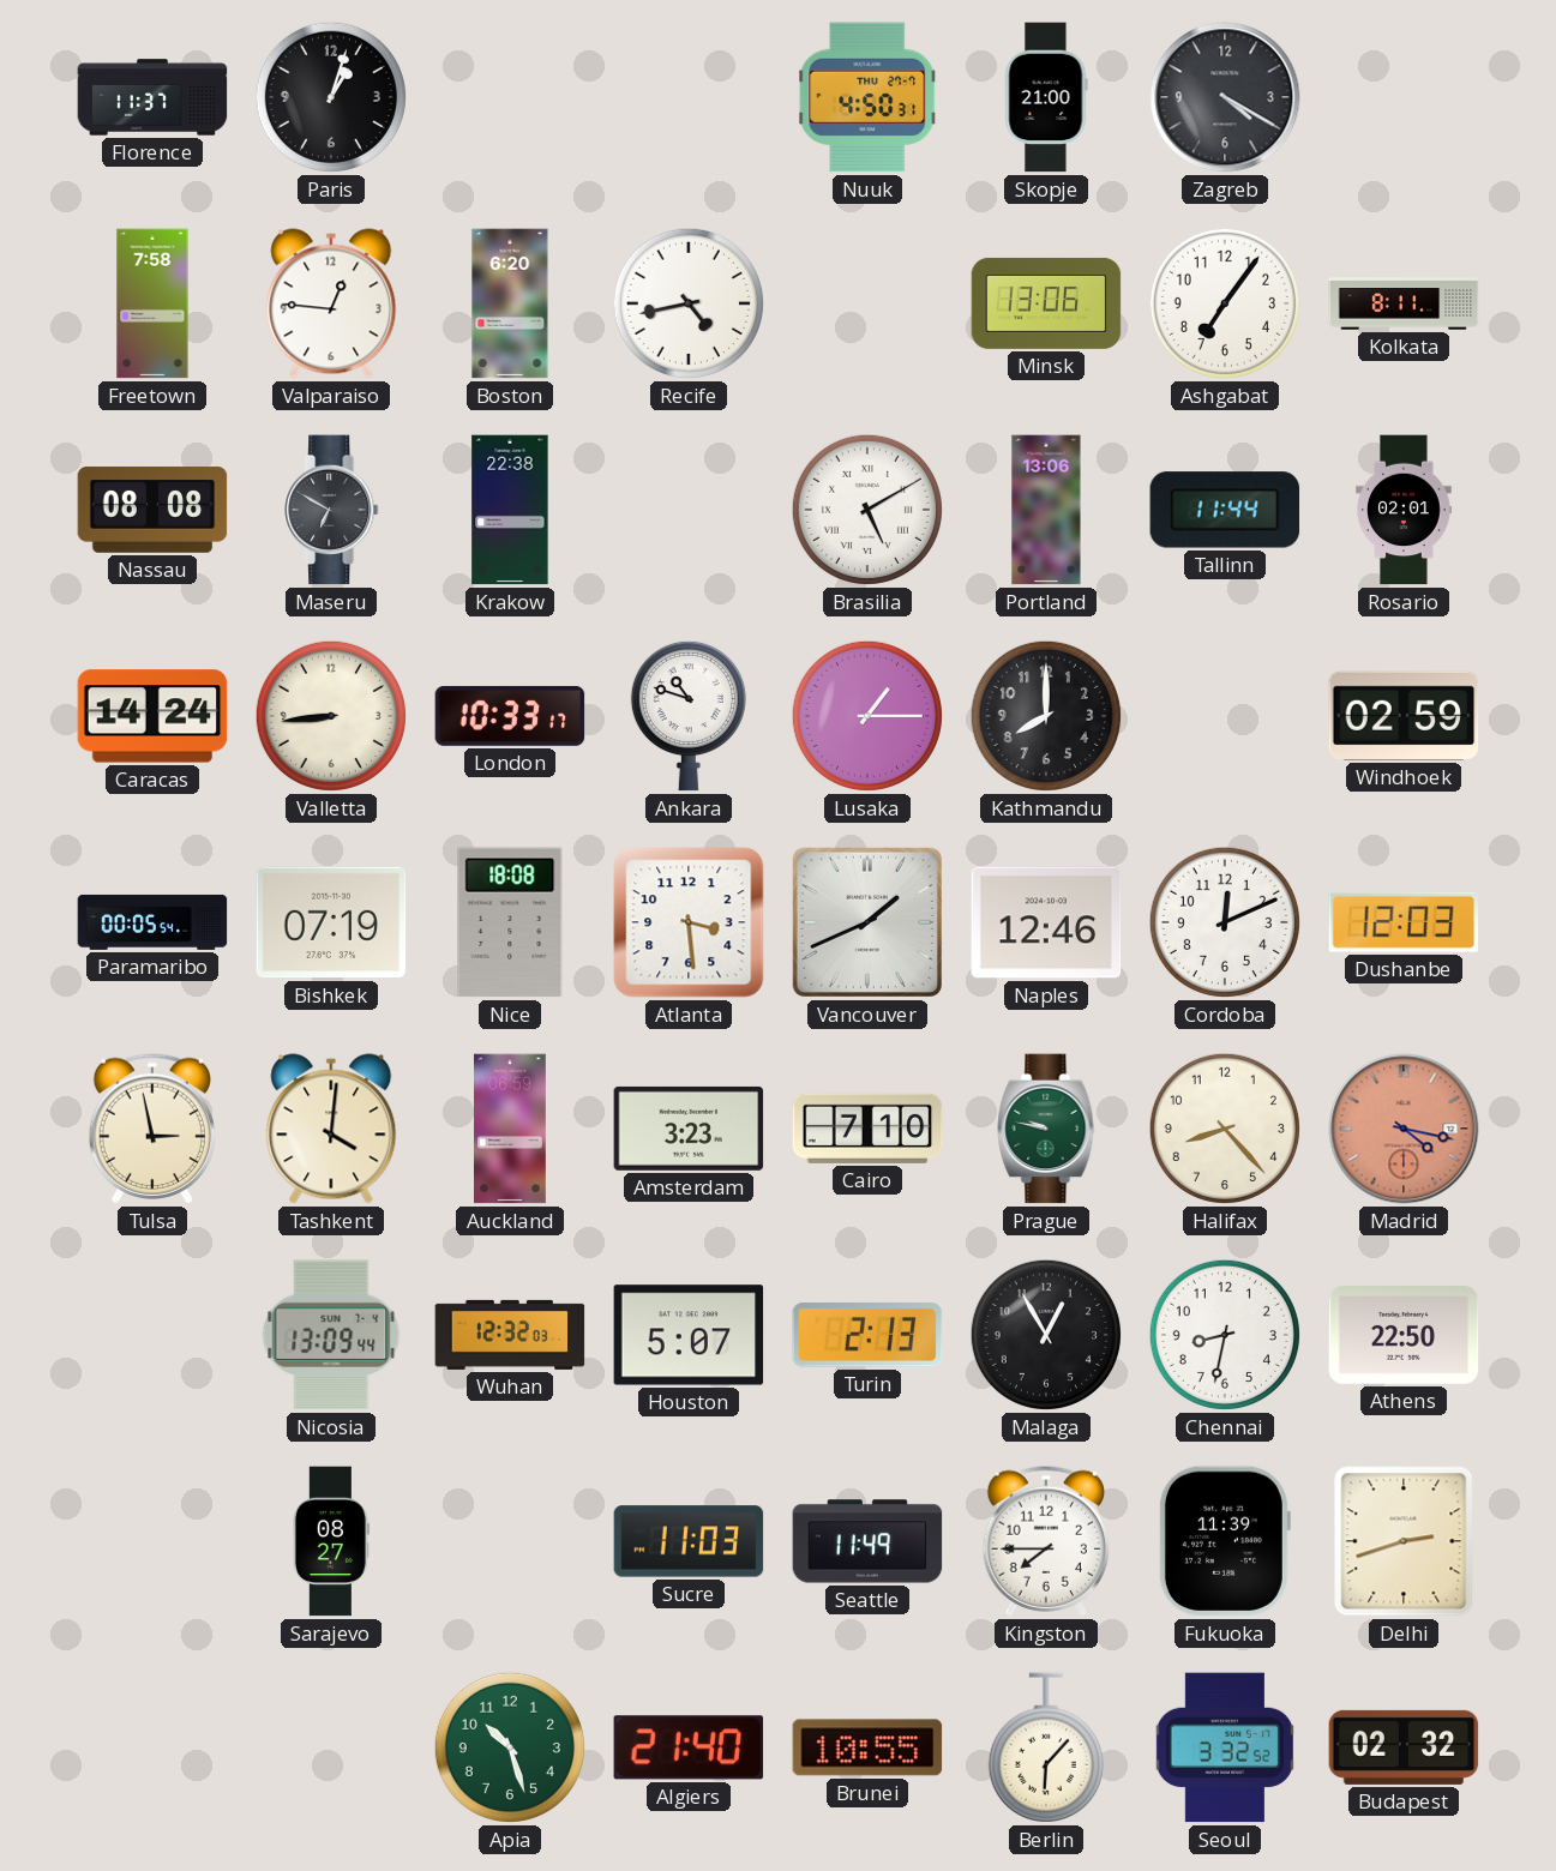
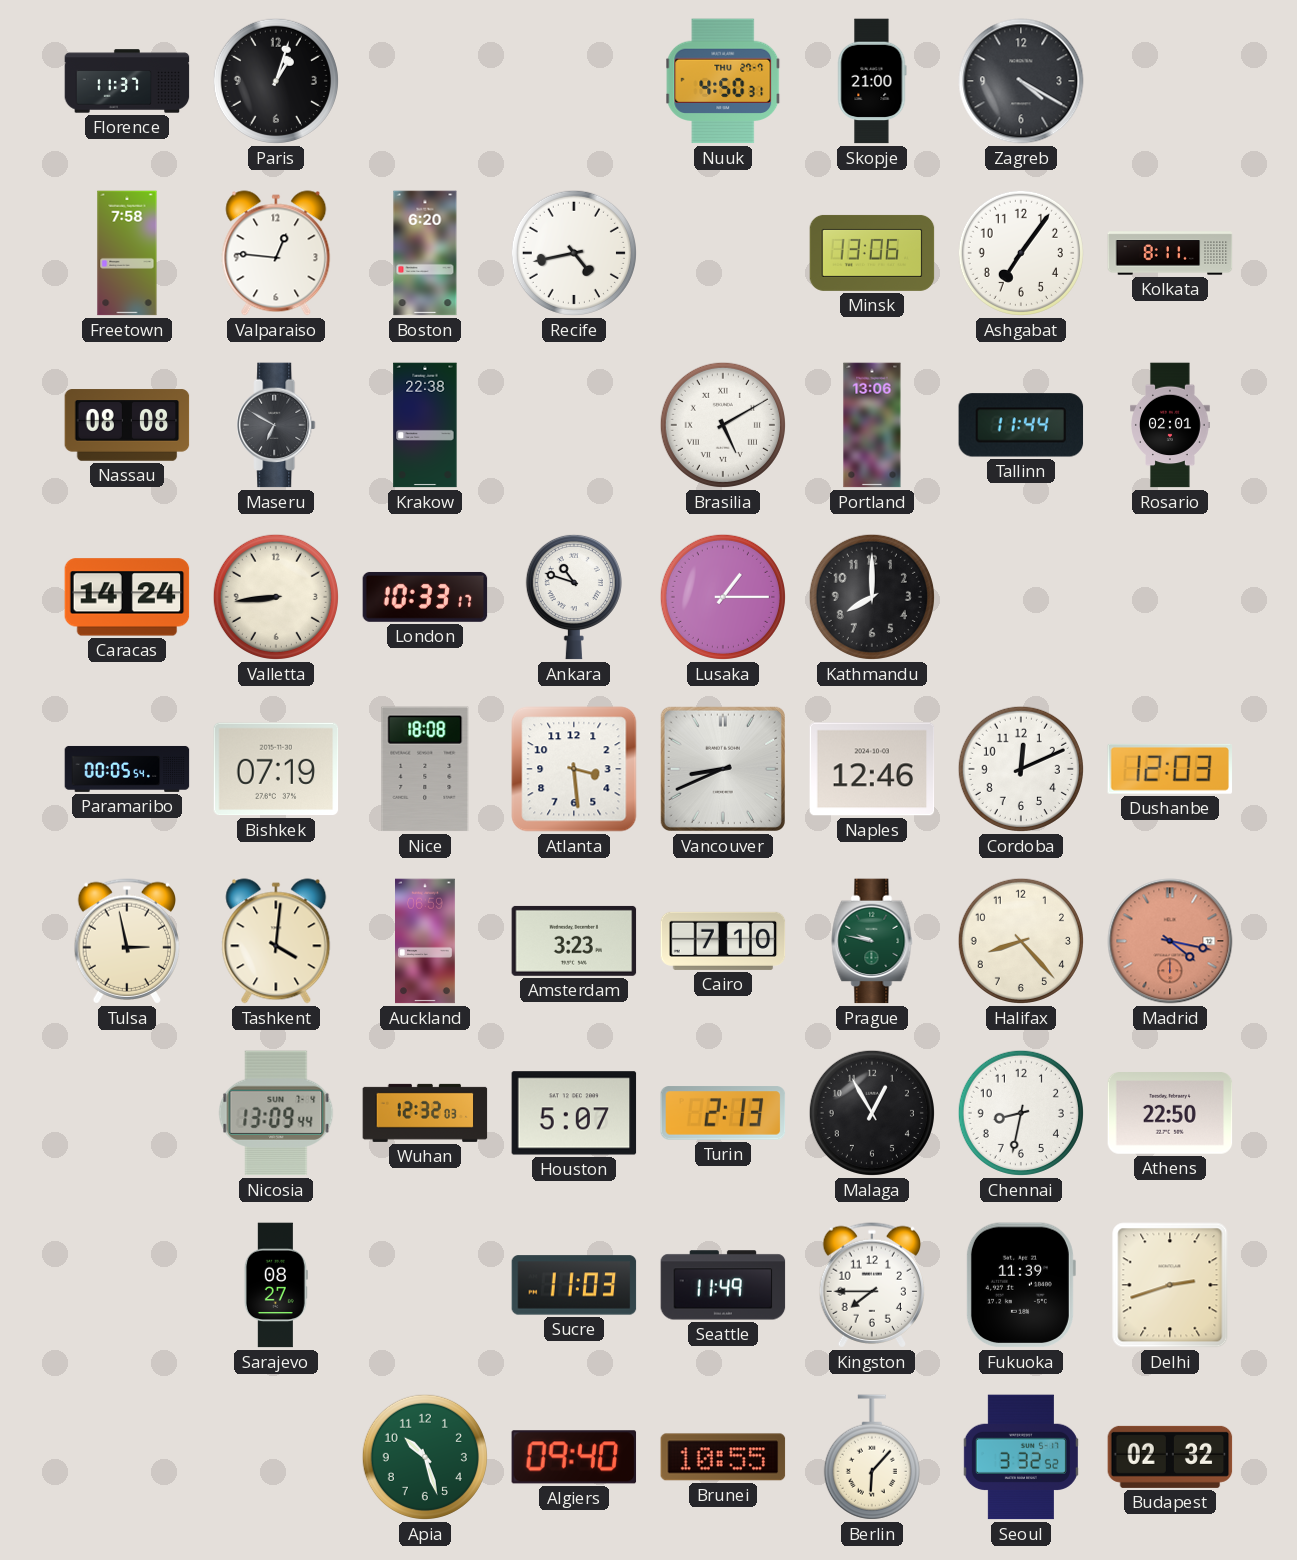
Windhoek: 02:59 -> none
Vancouver: 1:41 -> 8:41
Algiers: 21:40 -> 09:40
